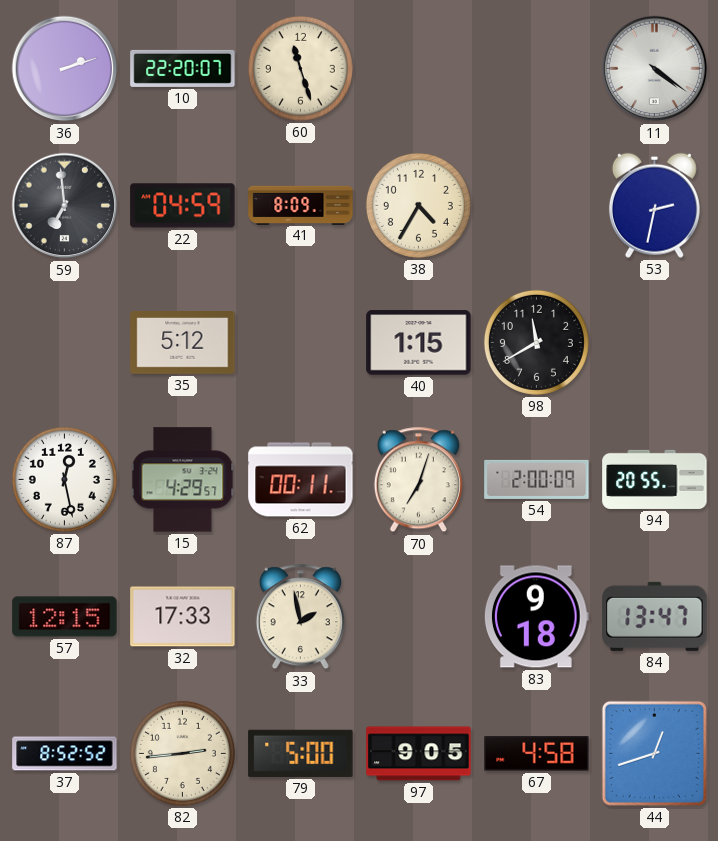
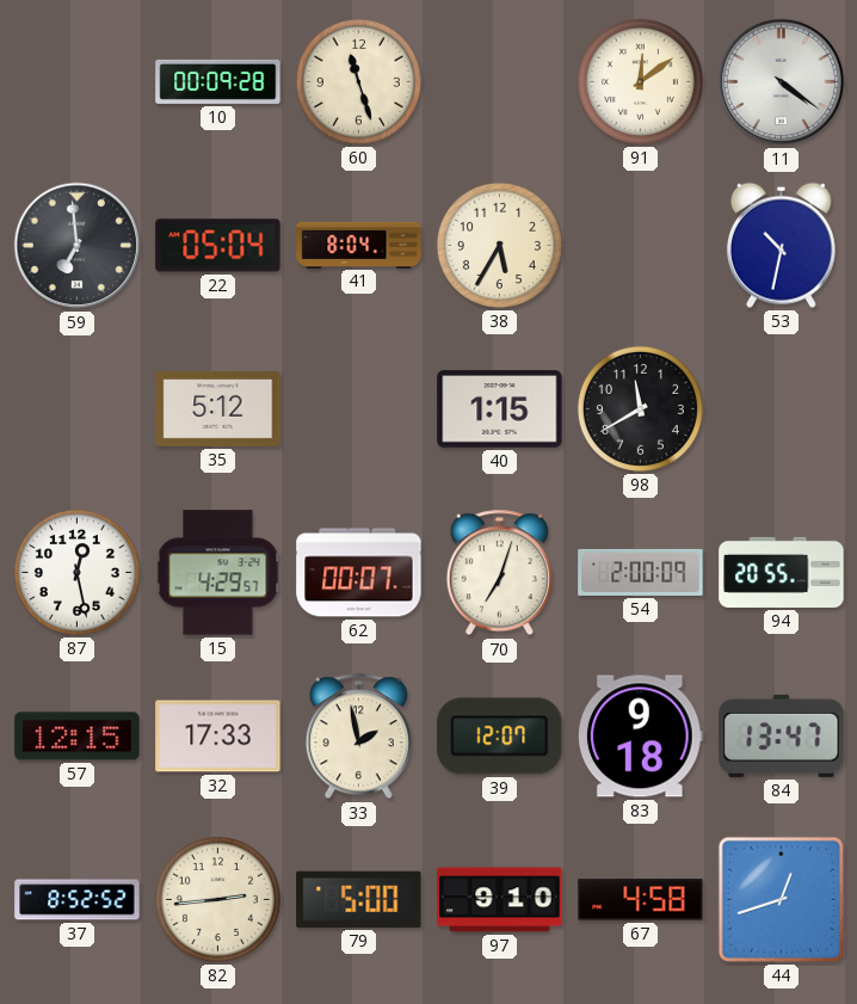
36: 2:12 -> none
10: 22:20 -> 00:09
91: none -> 12:09
22: 04:59 -> 05:04
41: 8:09 -> 8:04
38: 4:35 -> 5:35
53: 2:32 -> 10:32
62: 00:11 -> 00:07
39: none -> 12:07
97: 9:05 -> 9:10
